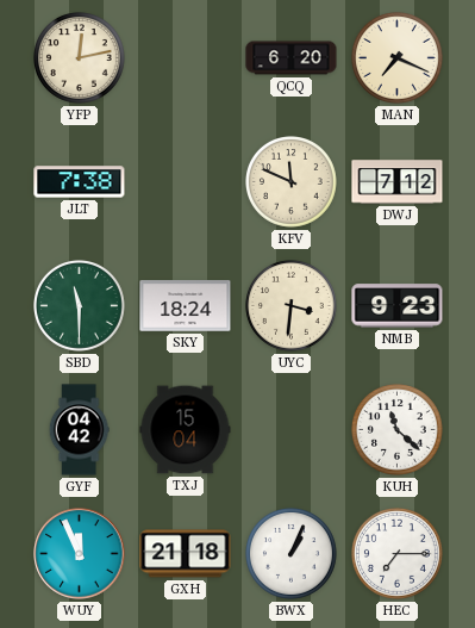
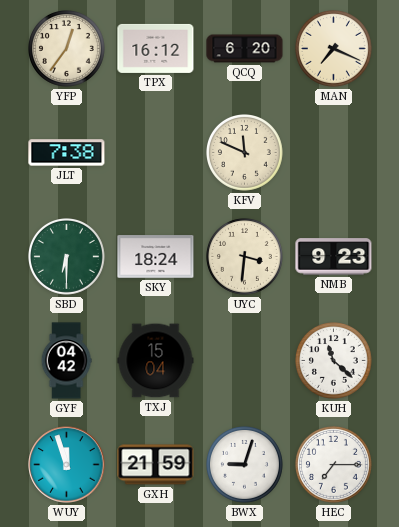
YFP: 12:13 -> 12:36
TPX: none -> 16:12
DWJ: 7:12 -> none
SBD: 11:30 -> 6:30
WUY: 11:56 -> 11:57
GXH: 21:18 -> 21:59
BWX: 1:04 -> 9:03
